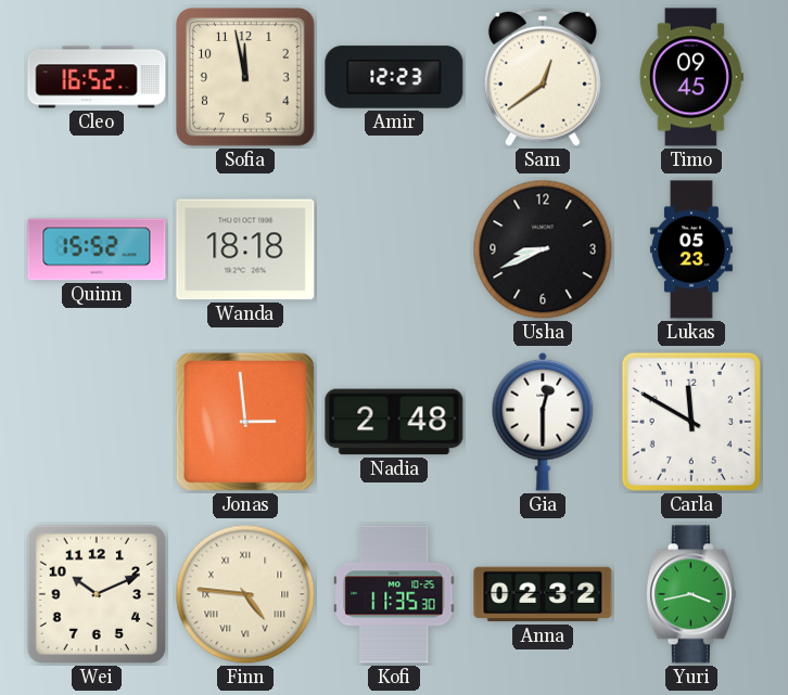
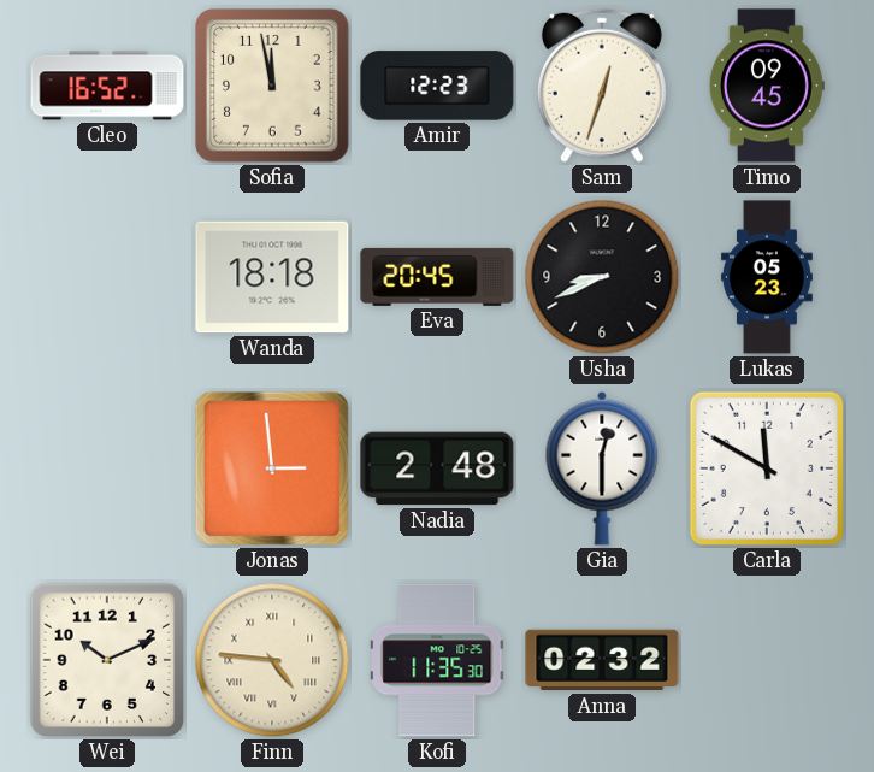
Sam: 12:39 -> 12:33
Quinn: 15:52 -> none
Eva: none -> 20:45
Yuri: 3:43 -> none
